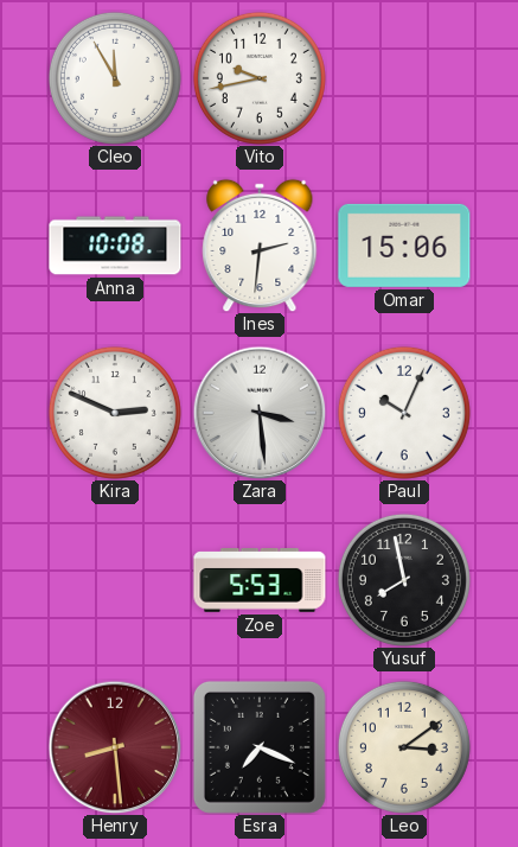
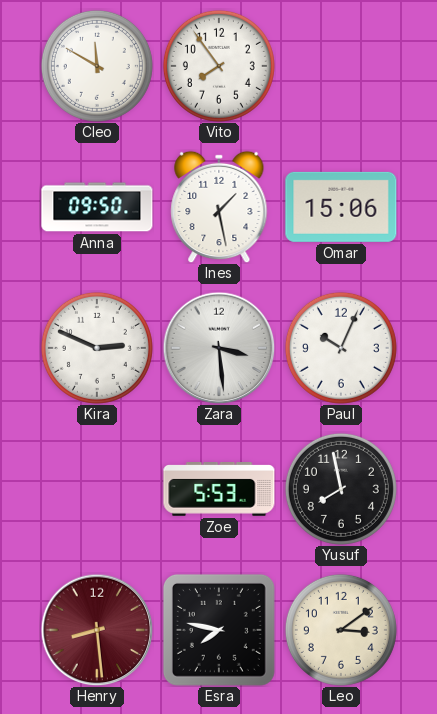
Cleo: 11:55 -> 11:50
Vito: 9:43 -> 7:54
Anna: 10:08 -> 09:50
Ines: 2:31 -> 1:28
Esra: 7:19 -> 7:47
